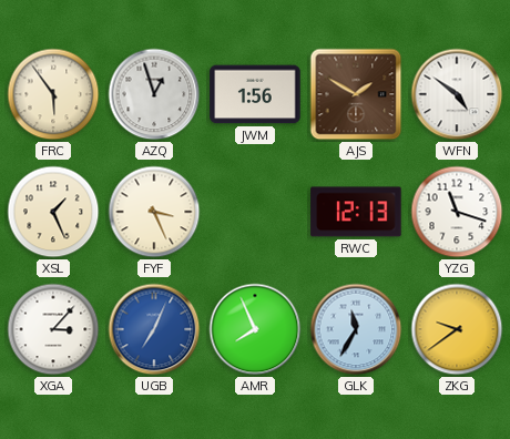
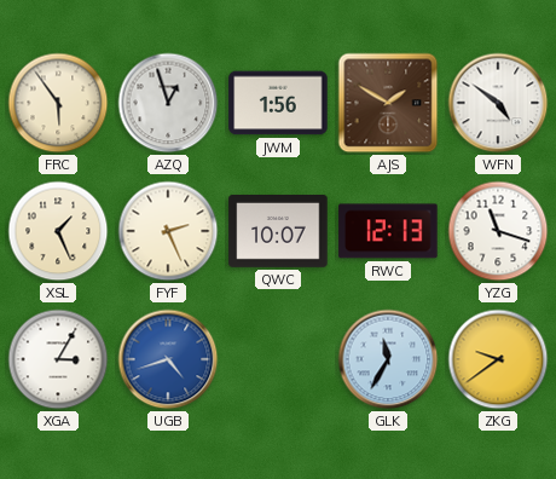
FYF: 3:26 -> 2:26
QWC: none -> 10:07
XGA: 3:07 -> 3:05
UGB: 7:04 -> 4:42
AMR: 7:56 -> none
